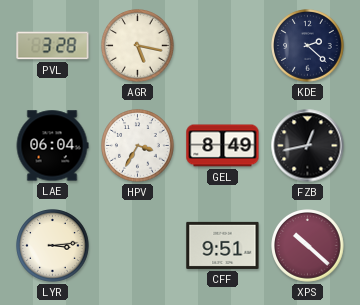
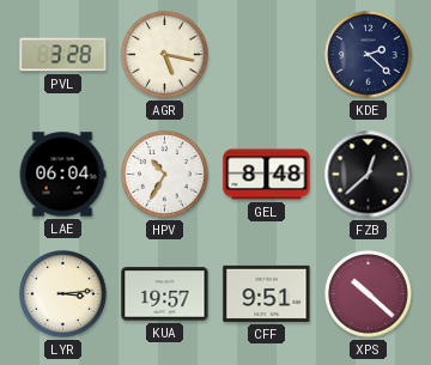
HPV: 3:35 -> 10:35
GEL: 8:49 -> 8:48
FZB: 12:43 -> 12:38
KUA: none -> 19:57
